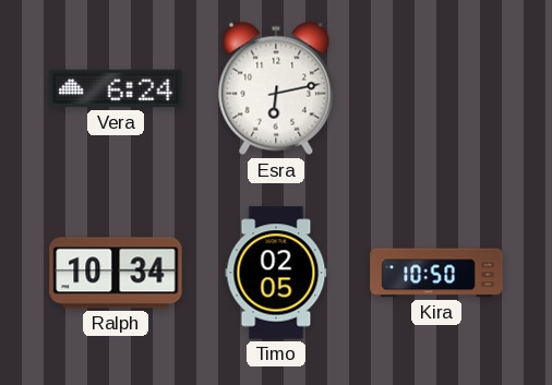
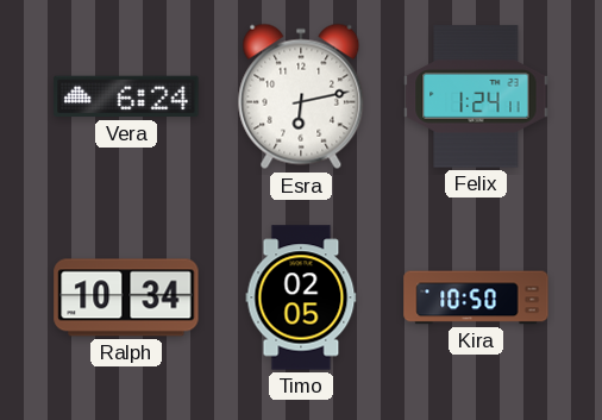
Felix: none -> 1:24
